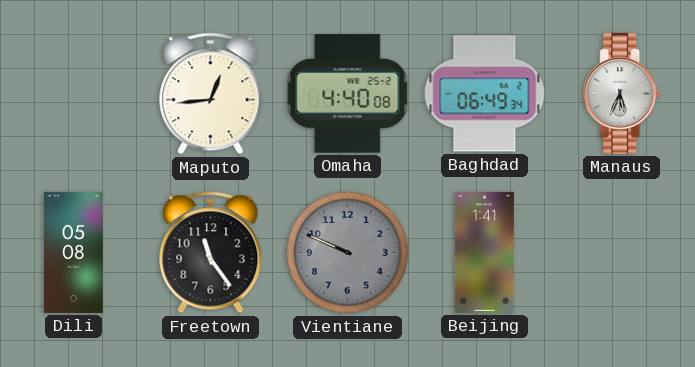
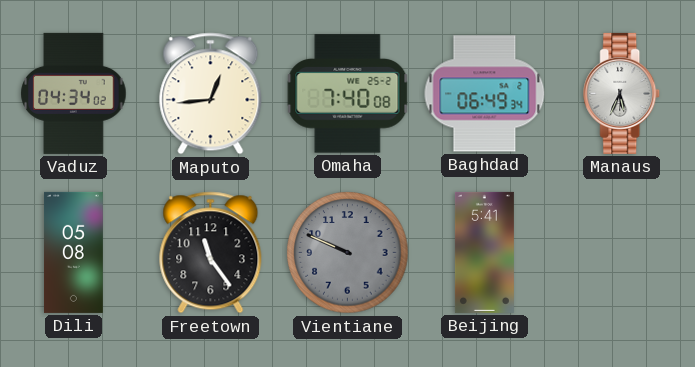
Vaduz: none -> 04:34
Omaha: 4:40 -> 7:40
Beijing: 1:41 -> 5:41
